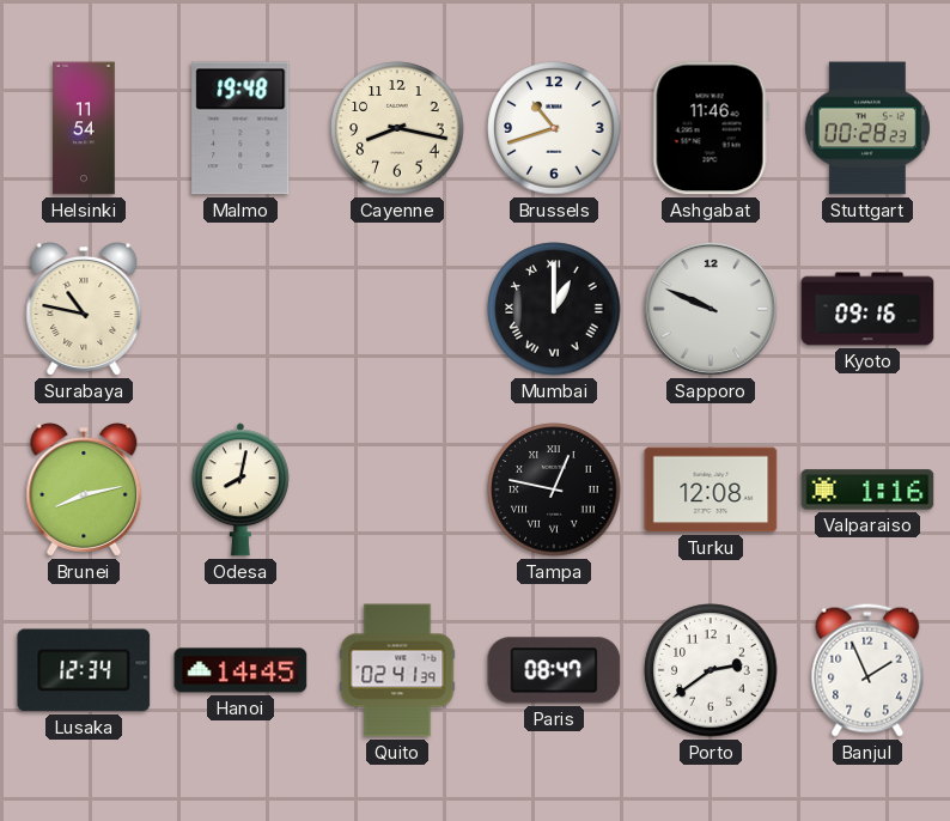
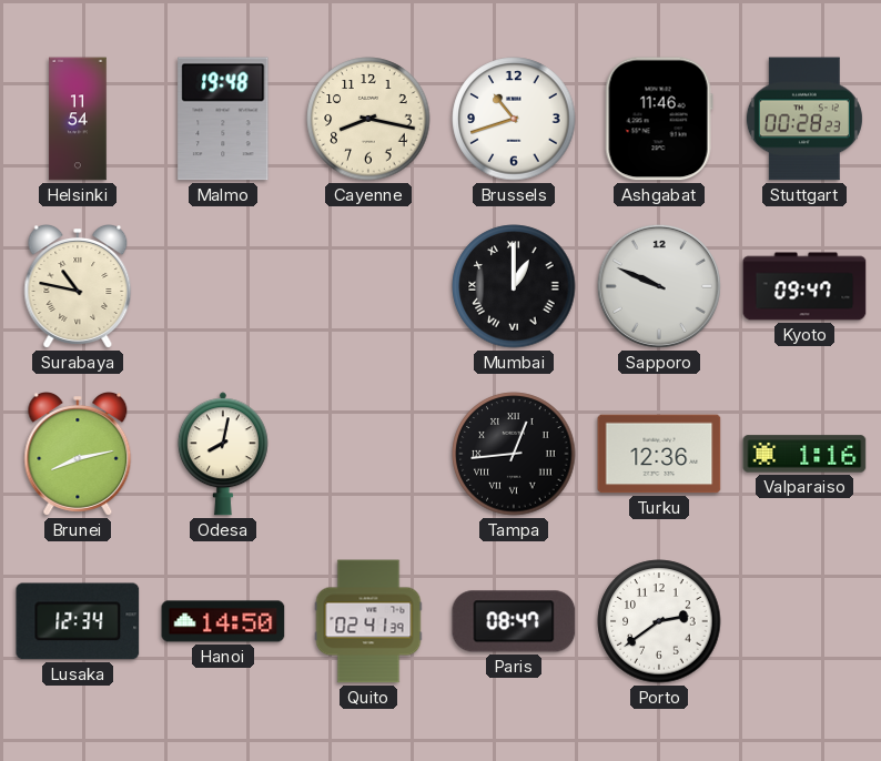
Kyoto: 09:16 -> 09:47
Tampa: 12:47 -> 12:44
Turku: 12:08 -> 12:36
Hanoi: 14:45 -> 14:50
Banjul: 1:56 -> none
